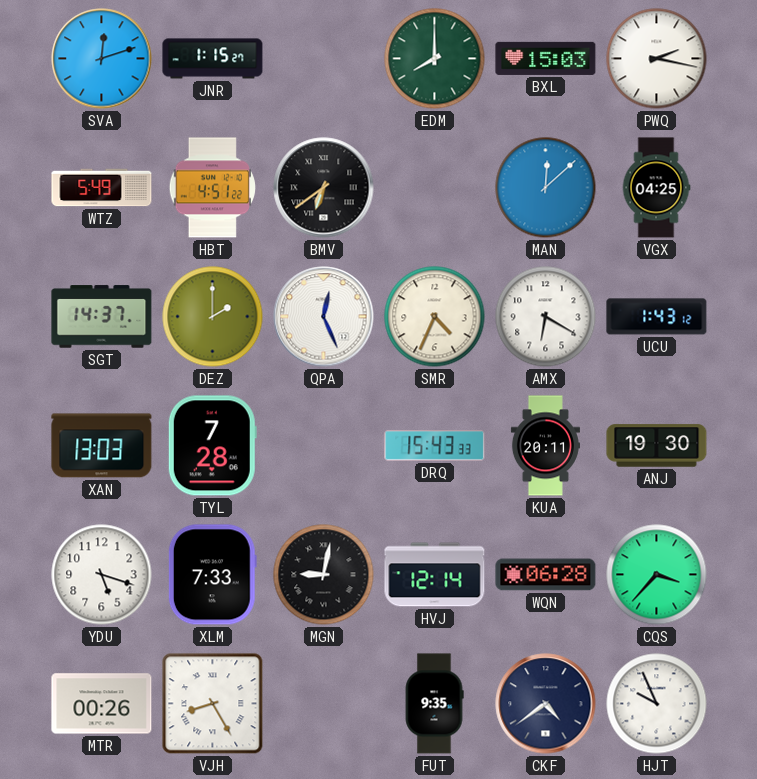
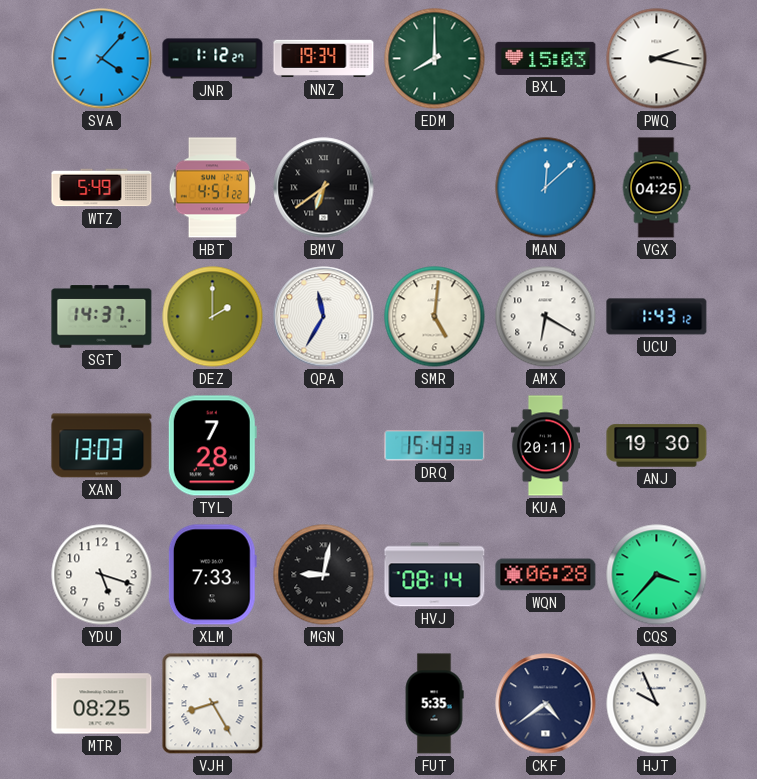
SVA: 12:12 -> 4:07
JNR: 1:15 -> 1:12
NNZ: none -> 19:34
QPA: 12:26 -> 11:35
SMR: 4:34 -> 5:01
HVJ: 12:14 -> 08:14
MTR: 00:26 -> 08:25
FUT: 9:35 -> 5:35
